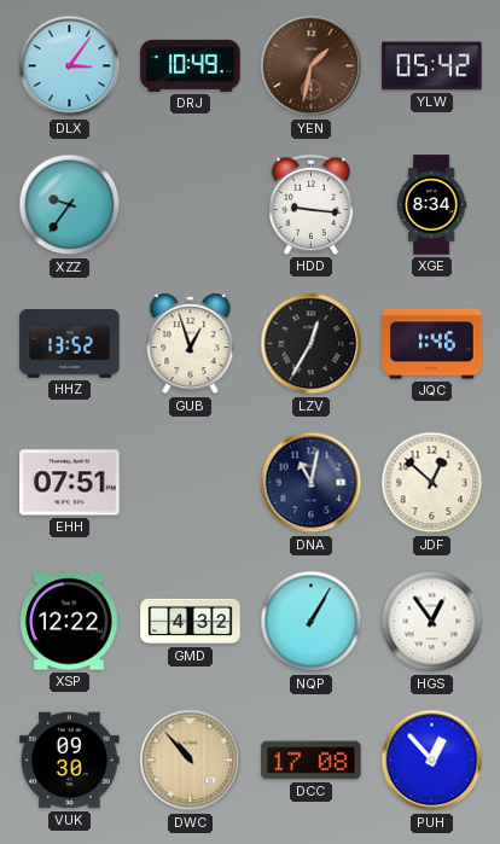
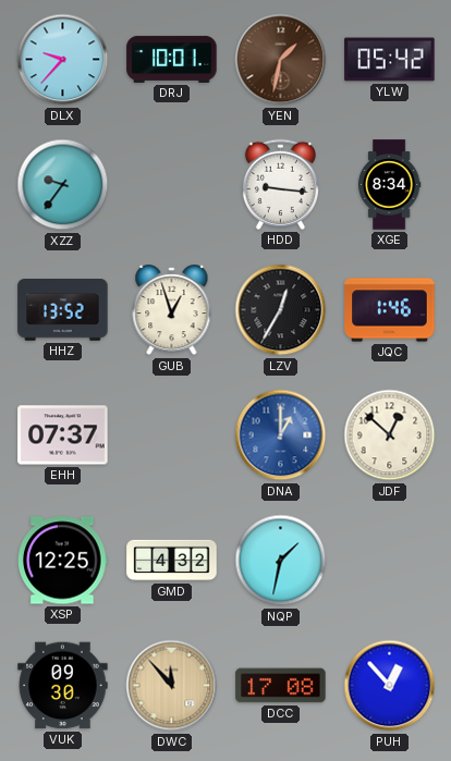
DLX: 3:06 -> 9:37
DRJ: 10:49 -> 10:01
EHH: 07:51 -> 07:37
DNA: 11:02 -> 1:00
DNA dial: navy -> blue
XSP: 12:22 -> 12:25
NQP: 1:05 -> 1:32
HGS: 12:54 -> none
DWC: 10:53 -> 11:53
